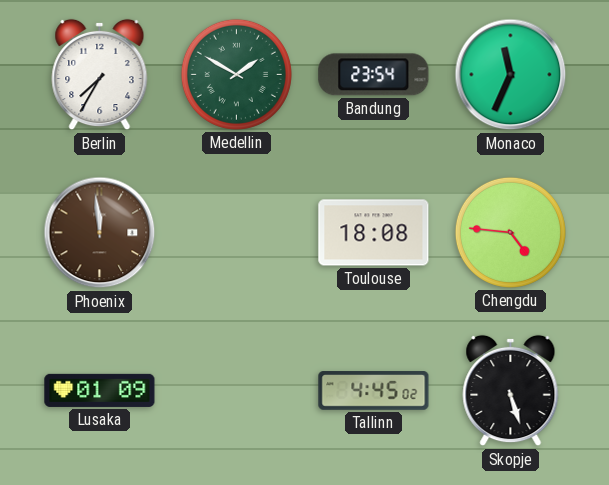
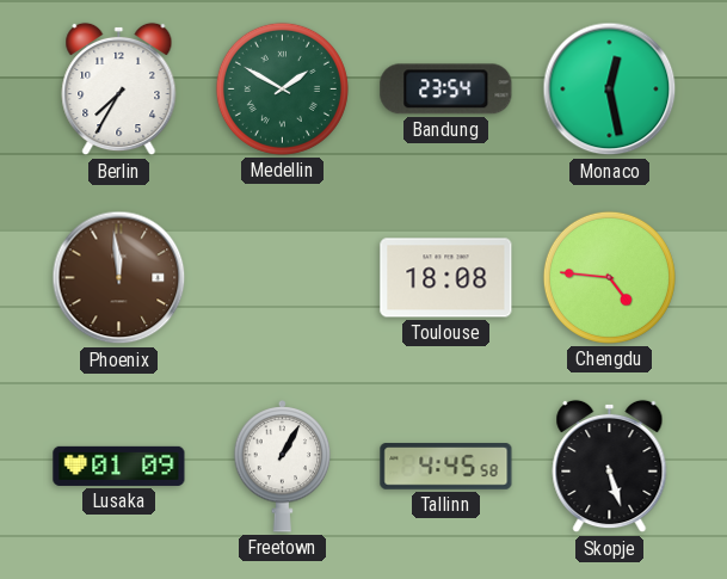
Monaco: 11:34 -> 12:28
Freetown: none -> 1:05
Tallinn: 4:45:02 -> 4:45:58
